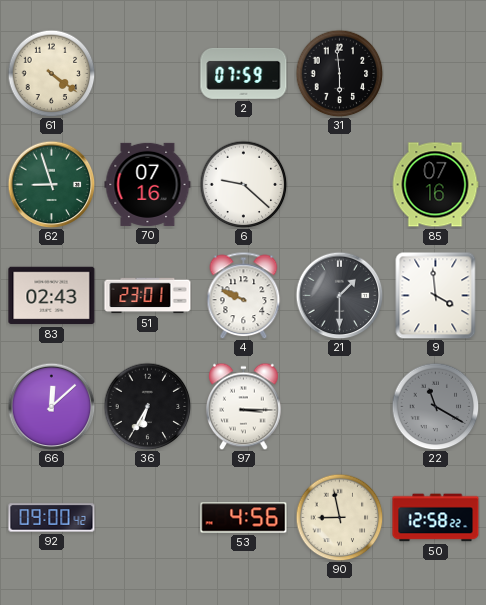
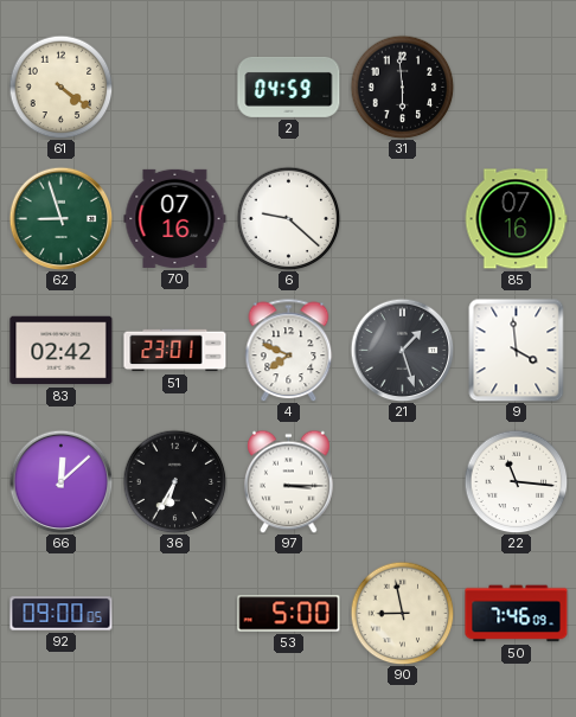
2: 07:59 -> 04:59
83: 02:43 -> 02:42
4: 9:49 -> 7:49
21: 1:30 -> 1:27
22: 11:20 -> 11:16
22 dial: grey -> white
92: 09:00:42 -> 09:00:05
53: 4:56 -> 5:00
50: 12:58 -> 7:46
